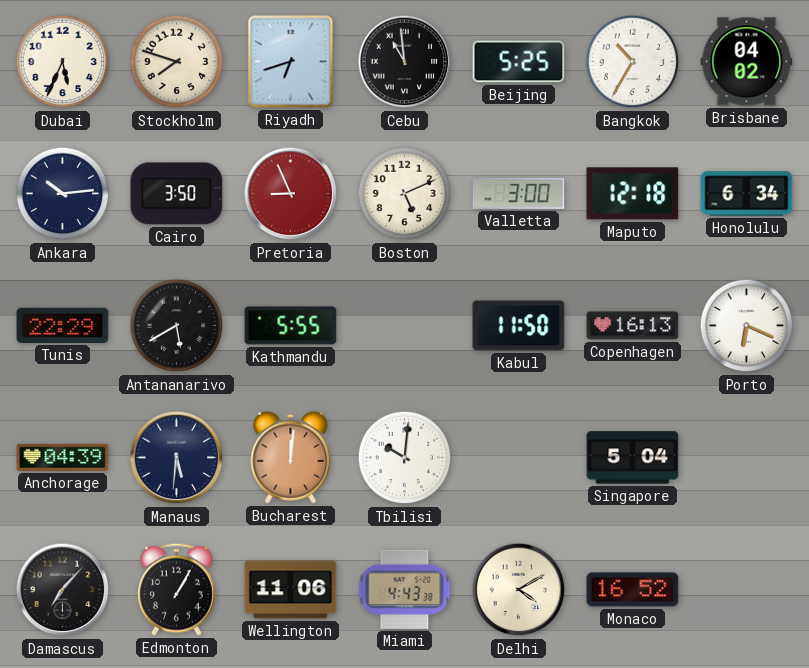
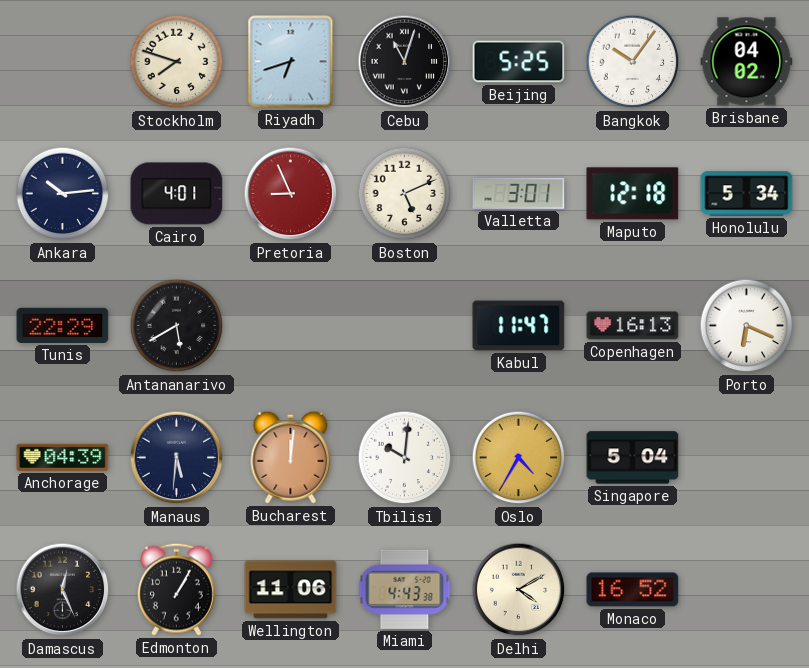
Dubai: 5:34 -> none
Cebu: 10:59 -> 11:03
Bangkok: 10:35 -> 10:06
Cairo: 3:50 -> 4:01
Valletta: 3:00 -> 3:01
Honolulu: 6:34 -> 5:34
Kathmandu: 5:55 -> none
Kabul: 11:50 -> 11:47
Oslo: none -> 4:35
Damascus: 7:07 -> 12:26
